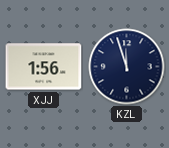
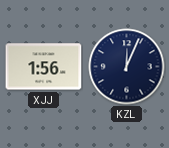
KZL: 11:57 -> 12:04
